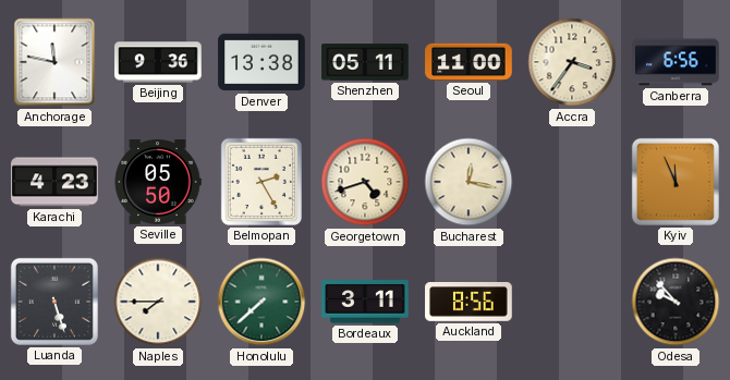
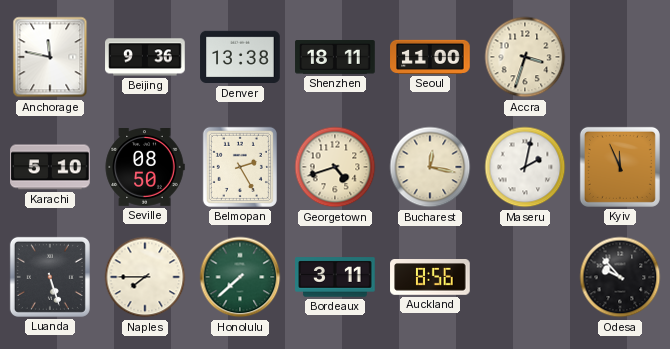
Shenzhen: 05:11 -> 18:11
Accra: 3:36 -> 3:33
Canberra: 6:56 -> none
Karachi: 4:23 -> 5:10
Seville: 05:50 -> 08:50
Maseru: none -> 2:02
